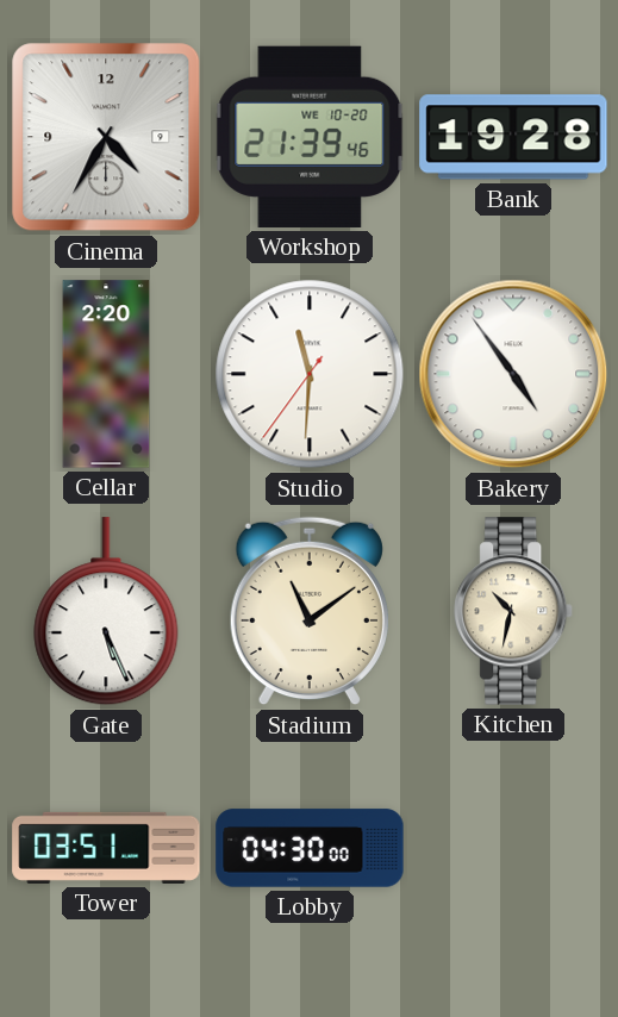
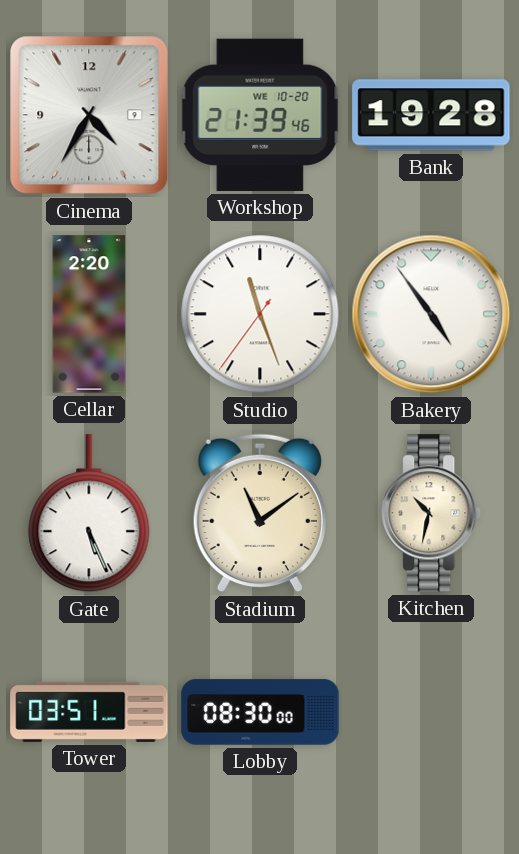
Studio: 11:30 -> 11:26
Lobby: 04:30 -> 08:30
